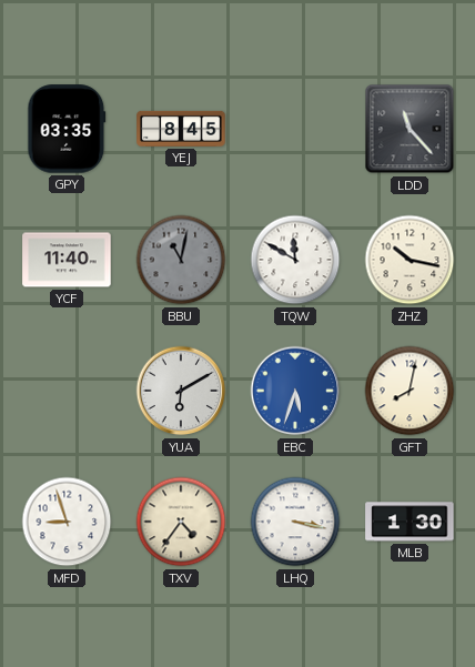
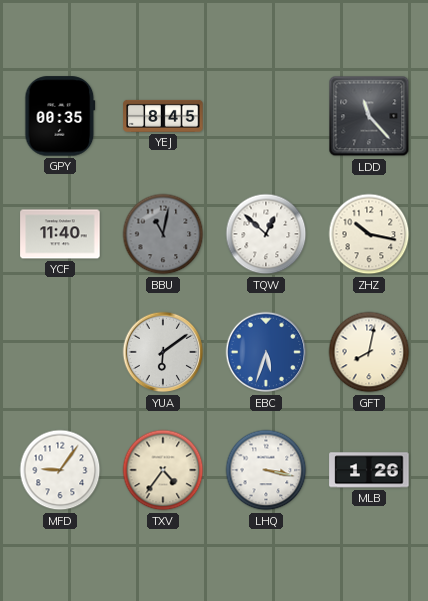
GPY: 03:35 -> 00:35
TQW: 11:50 -> 12:52
YUA: 6:10 -> 6:09
MFD: 8:57 -> 9:06
MLB: 1:30 -> 1:26
